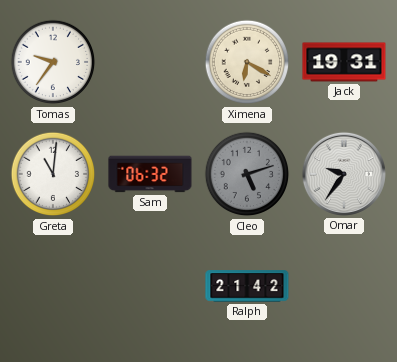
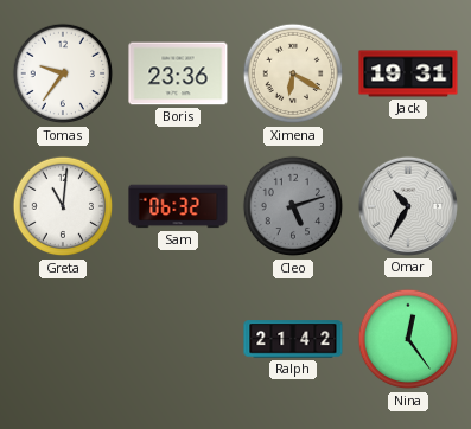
Boris: none -> 23:36
Omar: 9:36 -> 10:35
Nina: none -> 12:24
